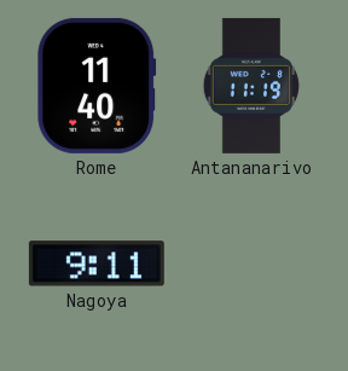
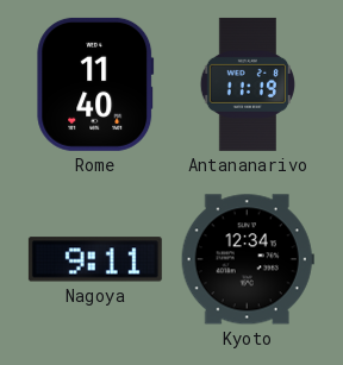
Kyoto: none -> 12:34
